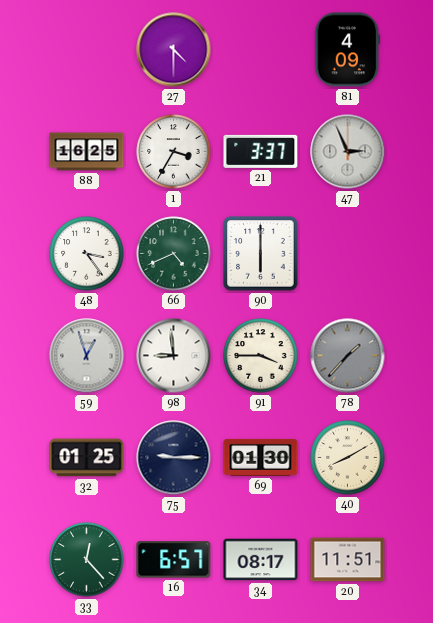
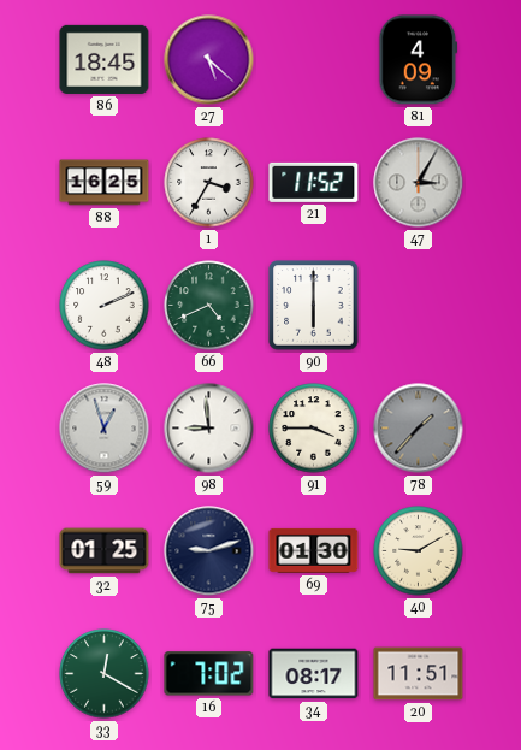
86: none -> 18:45
27: 4:30 -> 5:22
21: 3:37 -> 11:52
47: 2:56 -> 3:05
48: 3:24 -> 2:11
75: 9:15 -> 9:12
40: 8:10 -> 9:10
33: 12:23 -> 12:20
16: 6:57 -> 7:02
